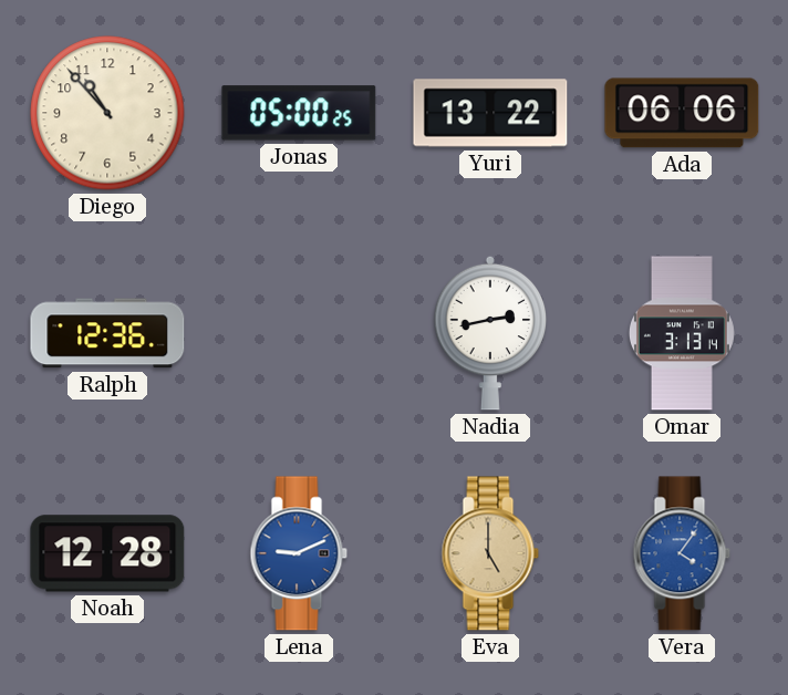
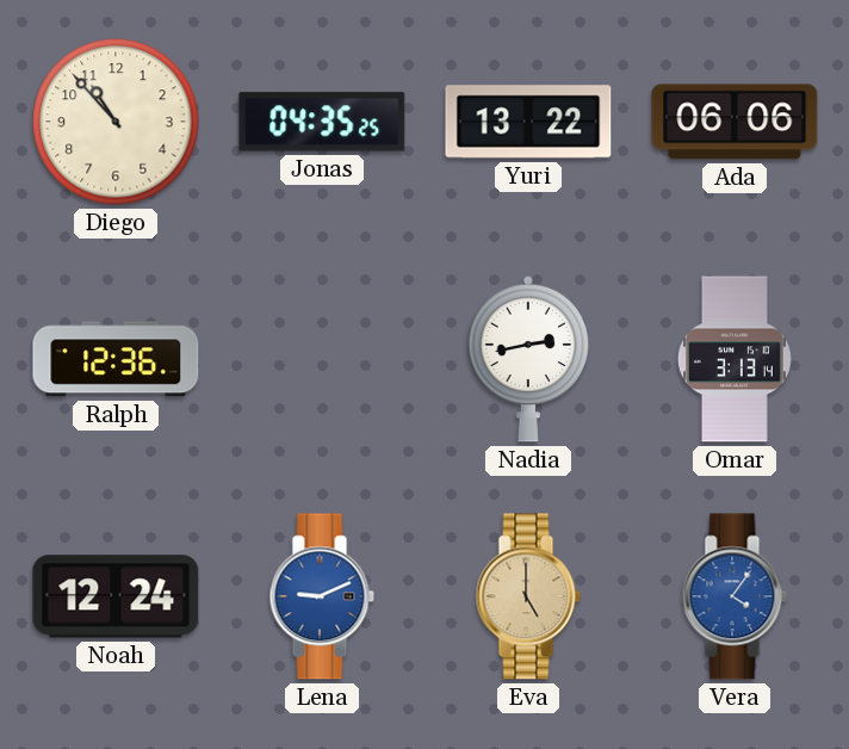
Jonas: 05:00 -> 04:35
Noah: 12:28 -> 12:24
